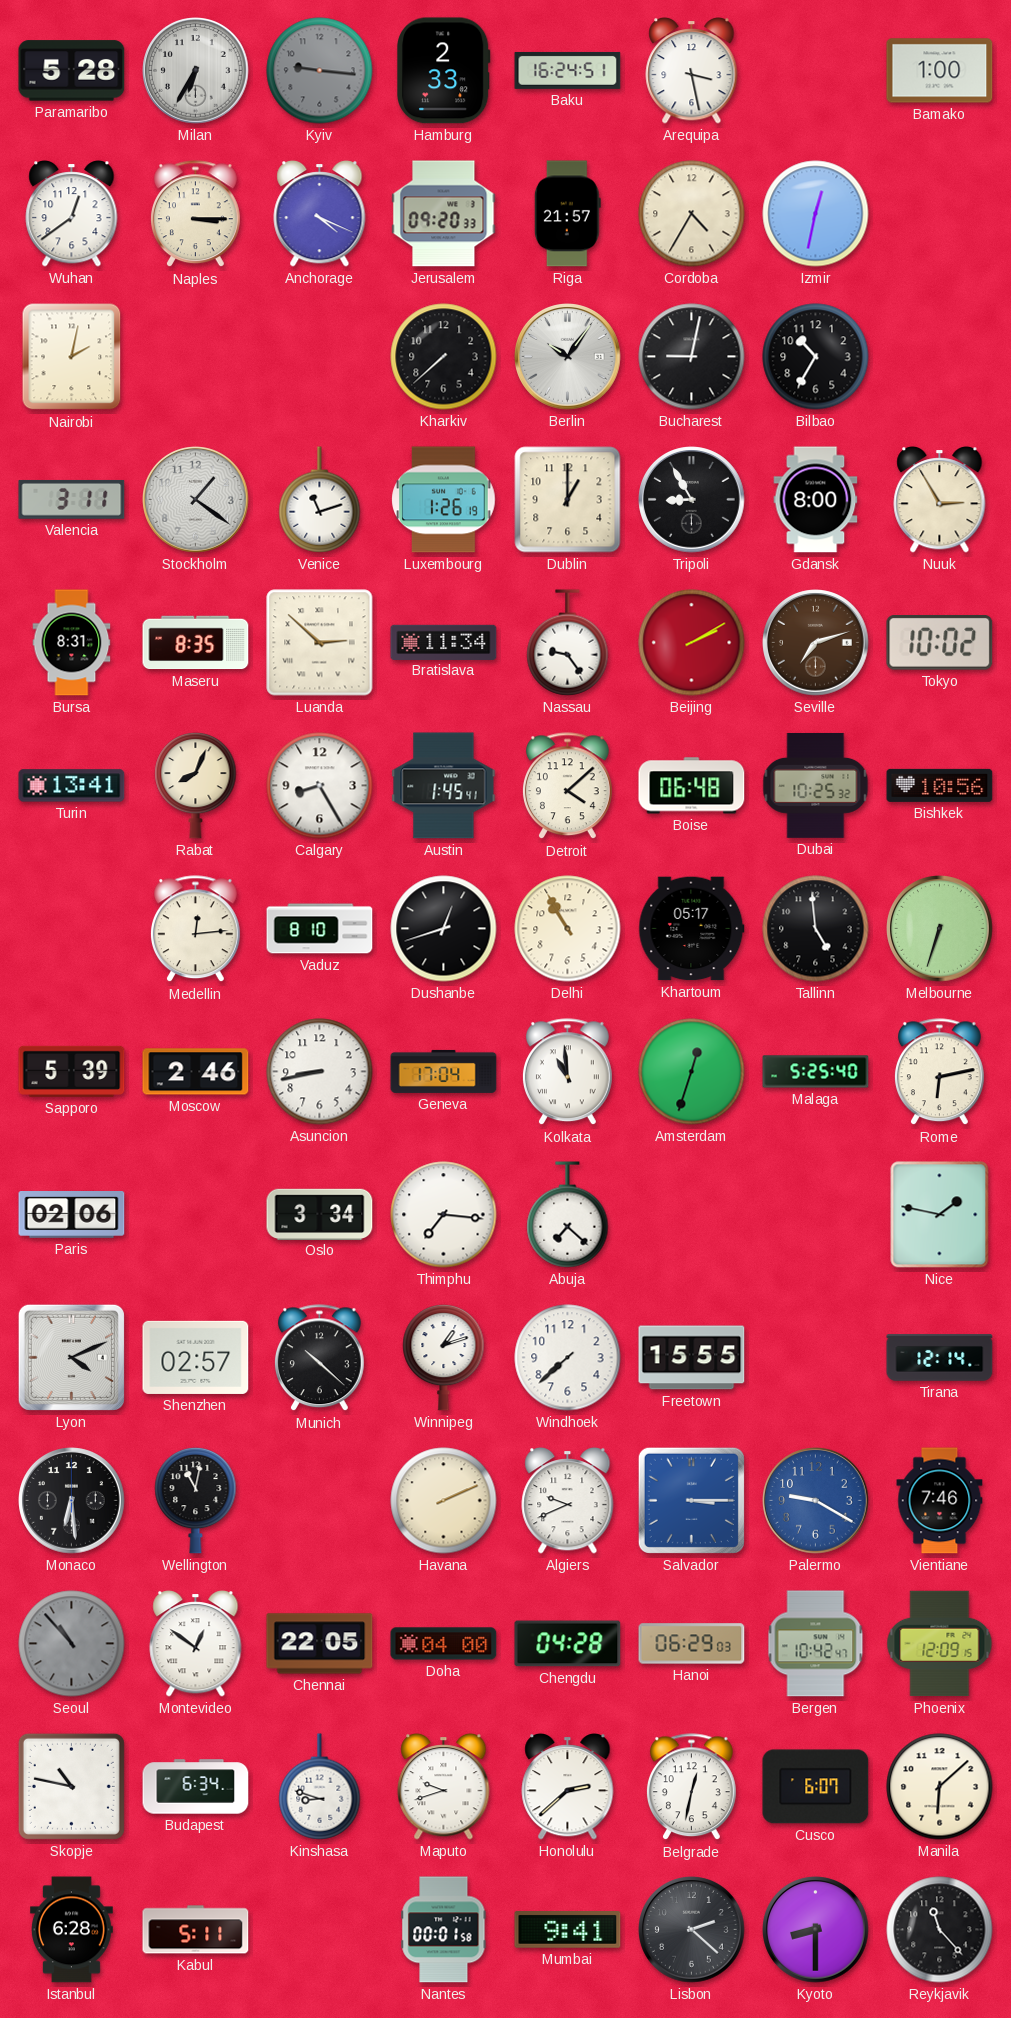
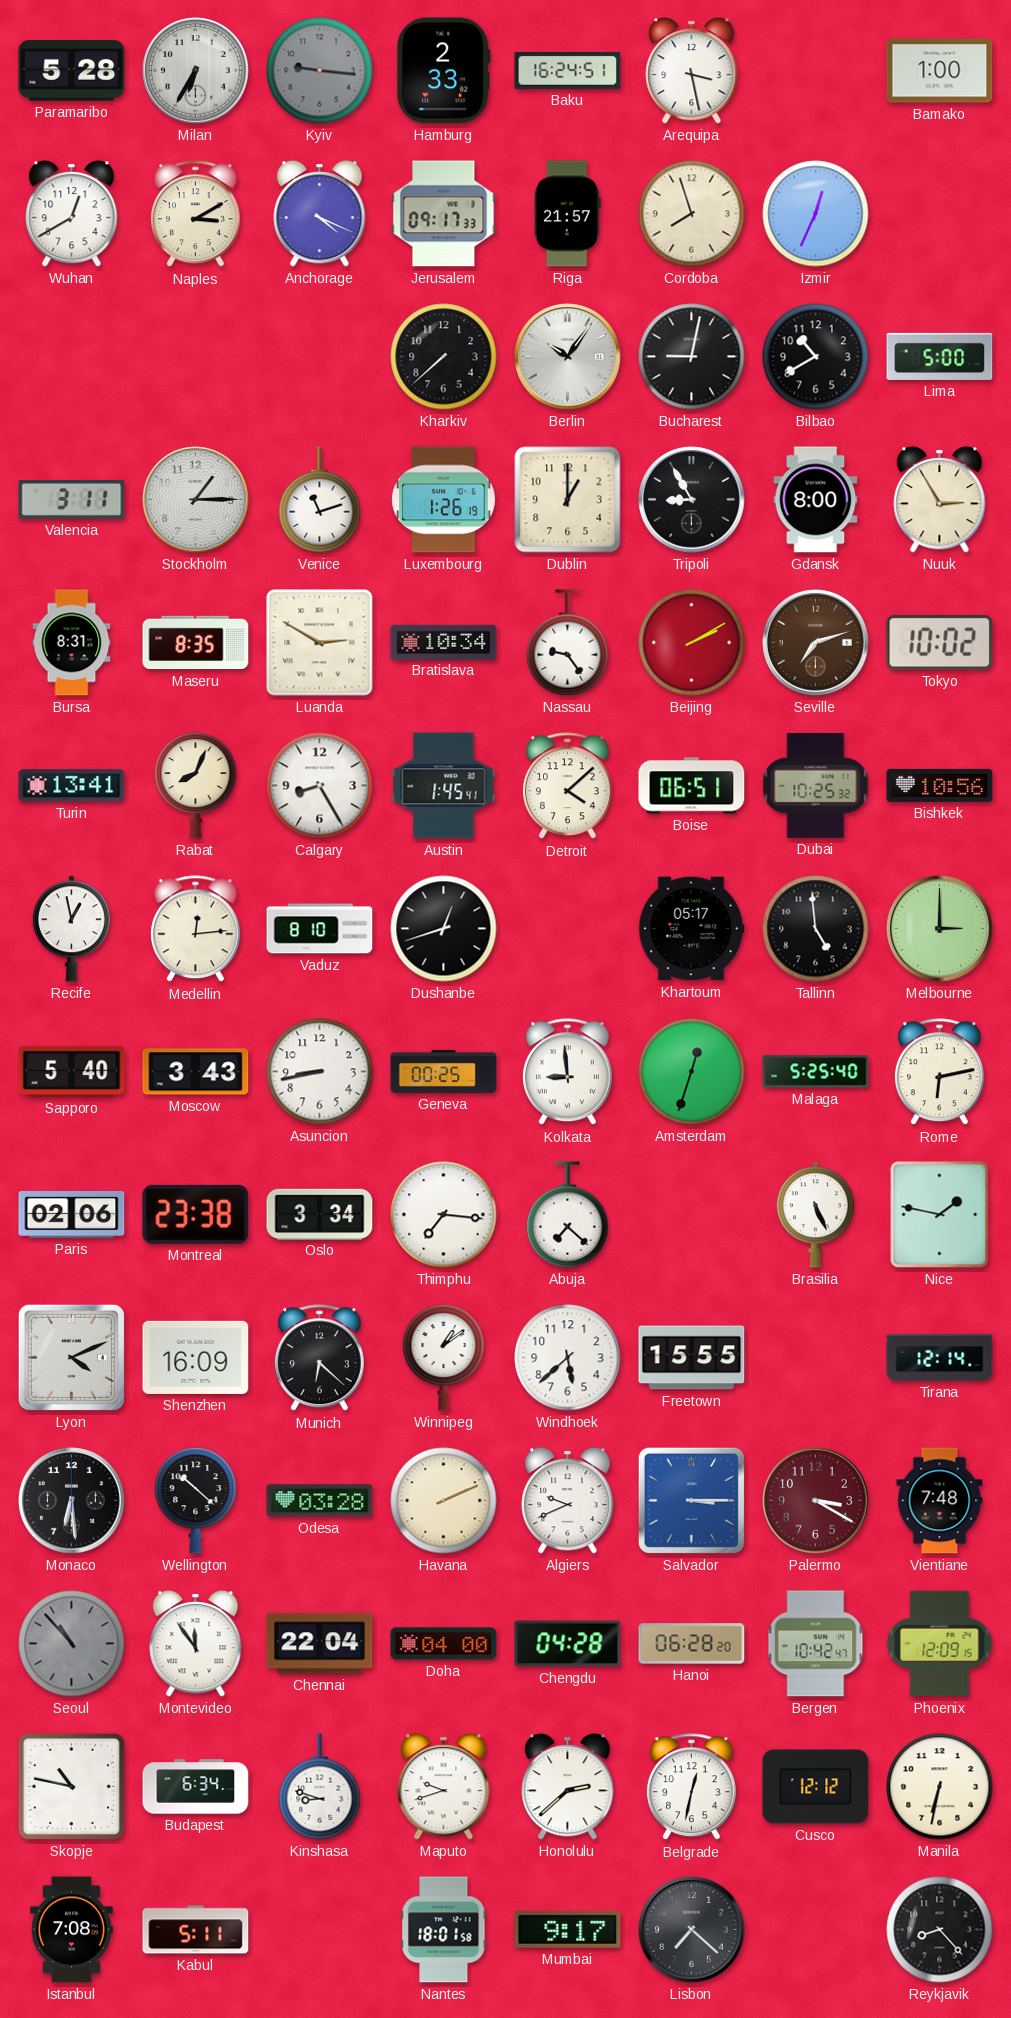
Wuhan: 12:39 -> 12:40
Naples: 3:15 -> 3:10
Jerusalem: 09:20 -> 09:17
Cordoba: 4:35 -> 7:57
Izmir: 12:32 -> 12:34
Nairobi: 2:02 -> none
Bilbao: 10:35 -> 10:40
Lima: none -> 5:00
Stockholm: 1:21 -> 1:15
Luanda: 2:52 -> 2:50
Bratislava: 11:34 -> 10:34
Boise: 06:48 -> 06:51
Recife: none -> 12:58
Delhi: 10:55 -> none
Melbourne: 6:33 -> 3:00
Sapporo: 5:39 -> 5:40
Moscow: 2:46 -> 3:43
Geneva: 17:04 -> 00:25
Kolkata: 10:59 -> 8:59
Montreal: none -> 23:38
Brasilia: none -> 5:26
Shenzhen: 02:57 -> 16:09
Munich: 10:22 -> 6:22
Winnipeg: 1:12 -> 1:09
Windhoek: 7:38 -> 5:38
Wellington: 11:02 -> 10:22
Odesa: none -> 03:28
Palermo: 9:20 -> 3:20
Palermo dial: blue -> burgundy
Vientiane: 7:46 -> 7:48
Montevideo: 12:51 -> 11:54
Chennai: 22:05 -> 22:04
Hanoi: 06:29 -> 06:28
Cusco: 6:07 -> 12:12
Manila: 6:08 -> 6:32
Istanbul: 6:28 -> 7:08
Nantes: 00:01 -> 18:01
Mumbai: 9:41 -> 9:17
Lisbon: 2:22 -> 7:22
Kyoto: 8:30 -> none
Reykjavik: 11:23 -> 8:23
